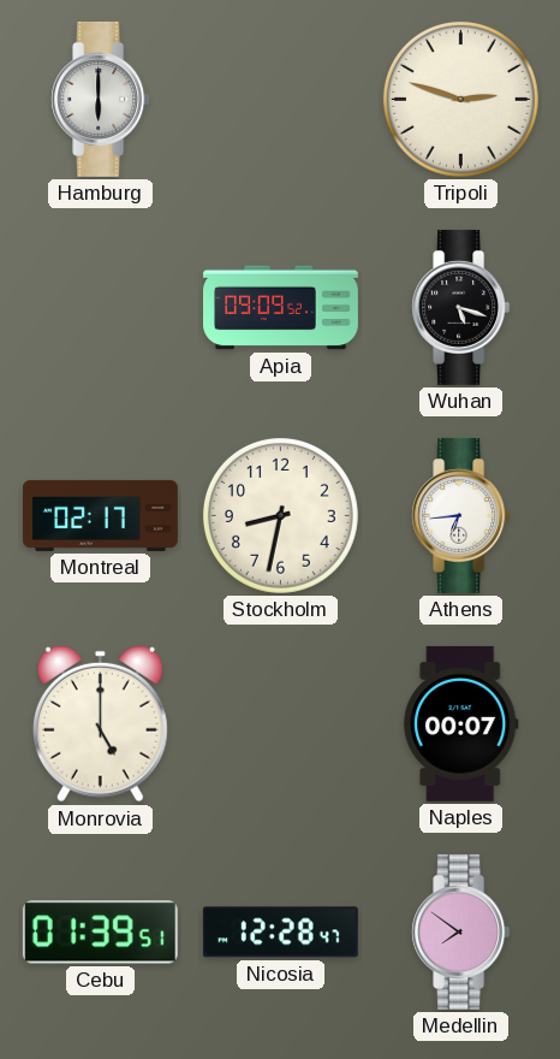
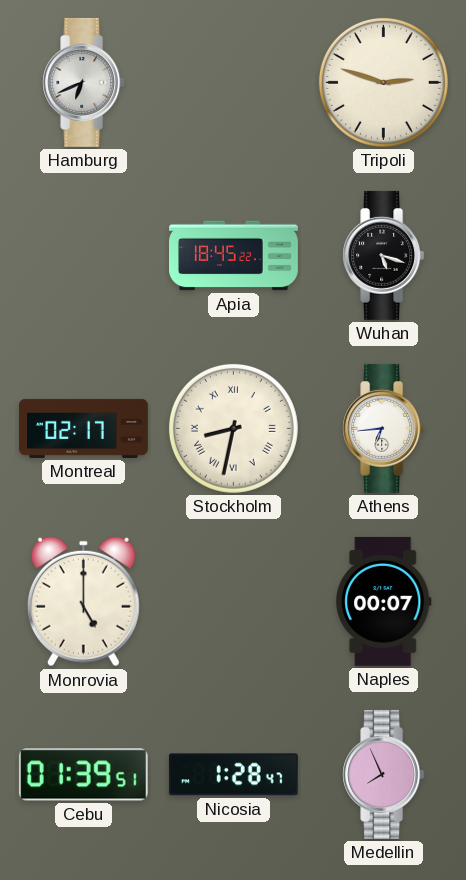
Hamburg: 6:00 -> 6:41
Apia: 09:09 -> 18:45
Stockholm numerals: Arabic -> Roman
Nicosia: 12:28 -> 1:28
Medellin: 7:51 -> 7:56
